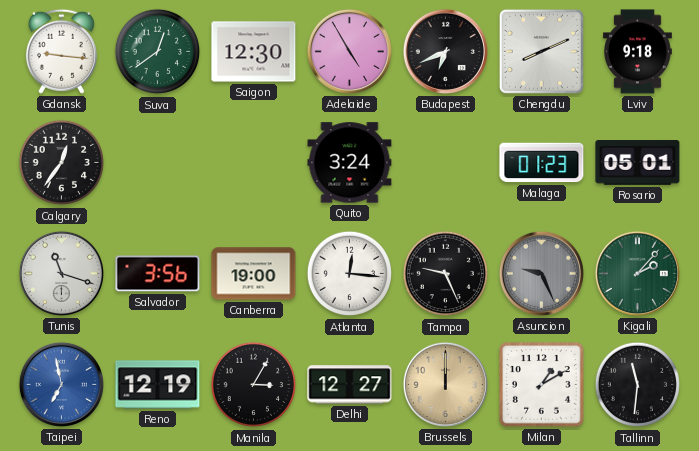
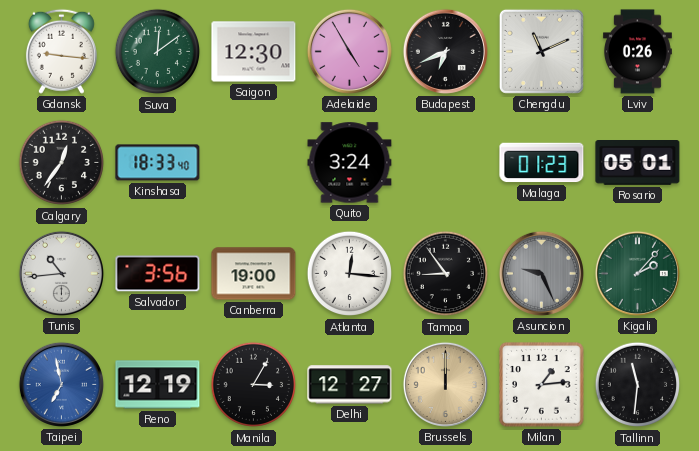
Suva: 12:39 -> 12:09
Chengdu: 8:11 -> 11:11
Lviv: 9:18 -> 0:26
Kinshasa: none -> 18:33
Tunis: 11:18 -> 10:44
Tampa: 9:26 -> 8:54
Milan: 1:10 -> 1:14
